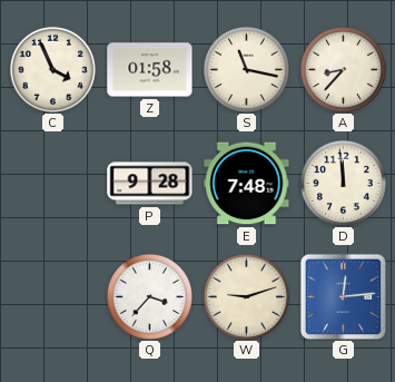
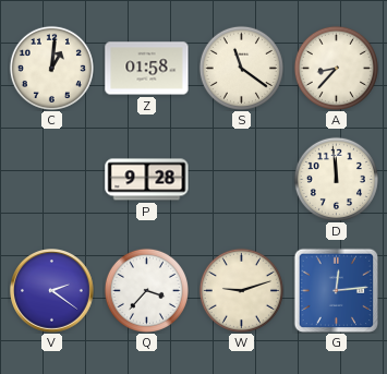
C: 3:56 -> 1:01
S: 11:17 -> 11:21
E: 7:48 -> none
V: none -> 2:21
